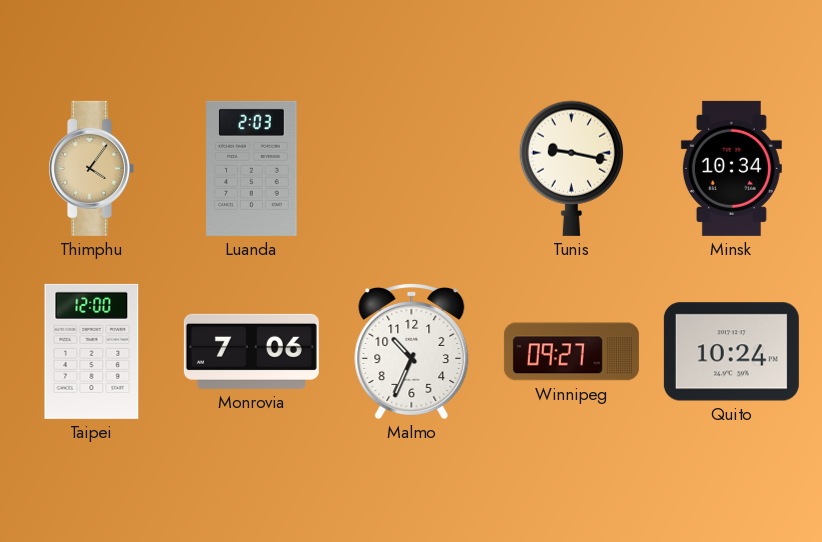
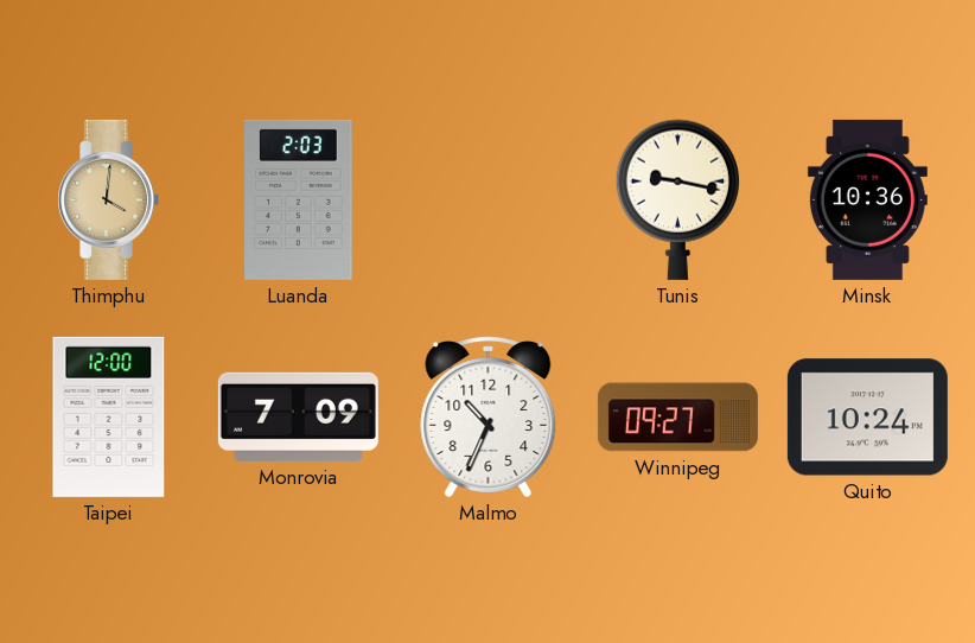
Thimphu: 4:06 -> 4:01
Minsk: 10:34 -> 10:36
Monrovia: 7:06 -> 7:09
